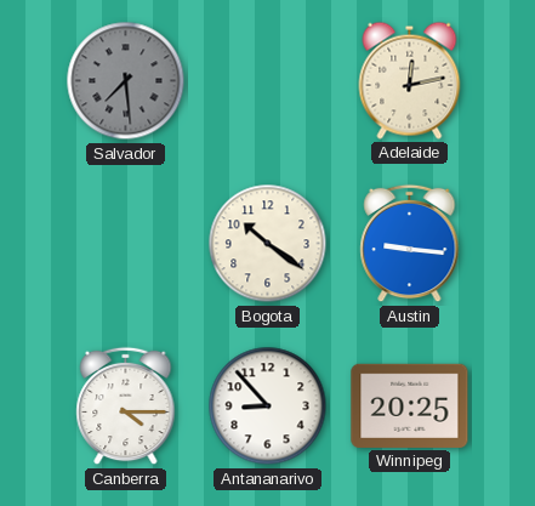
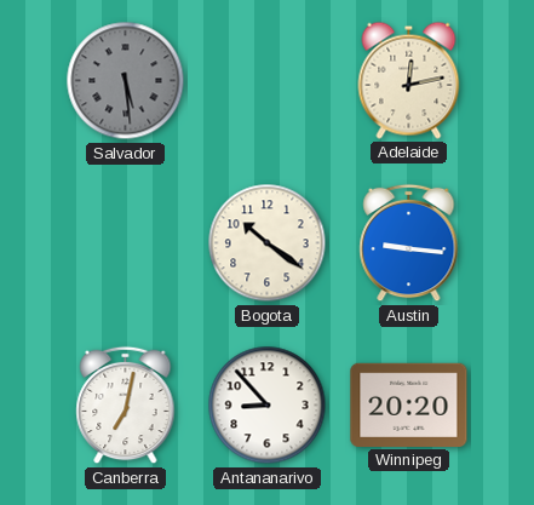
Salvador: 7:29 -> 5:29
Canberra: 4:15 -> 7:02
Winnipeg: 20:25 -> 20:20
